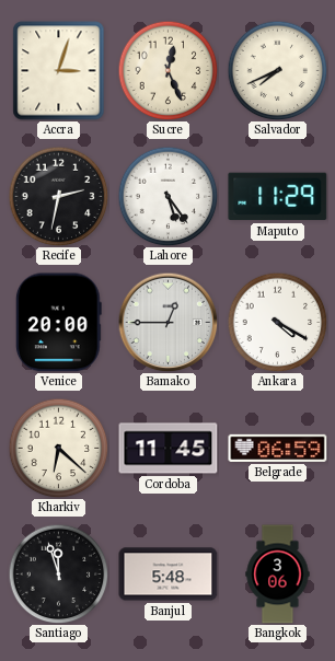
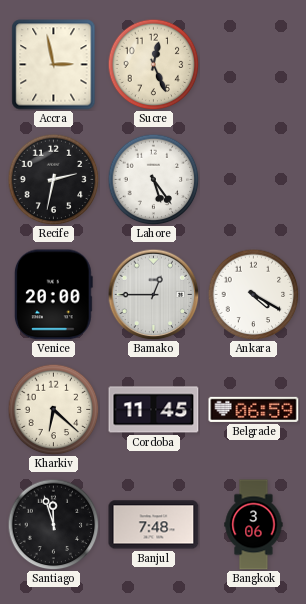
Accra: 3:03 -> 2:58
Salvador: 7:41 -> none
Maputo: 11:29 -> none
Banjul: 5:48 -> 7:48
